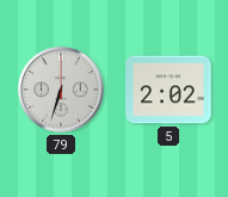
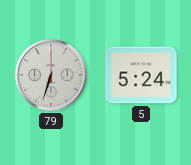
5: 2:02 -> 5:24
